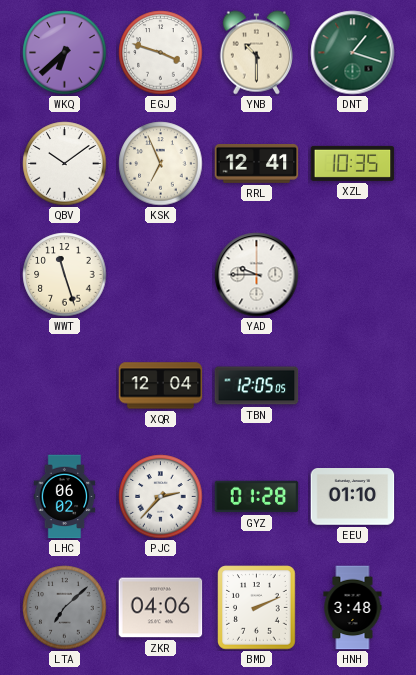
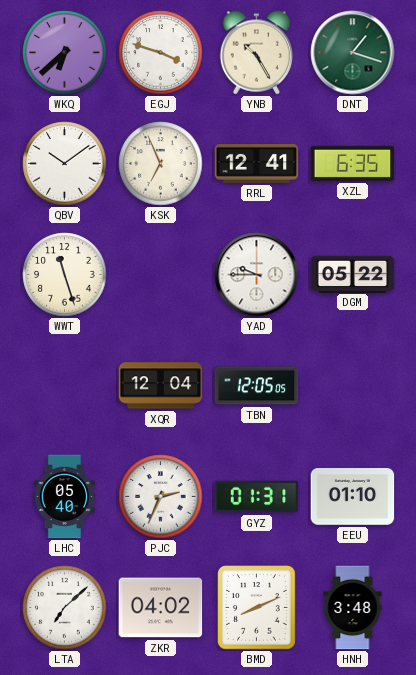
YNB: 10:30 -> 10:25
XZL: 10:35 -> 6:35
DGM: none -> 05:22
LHC: 06:02 -> 05:40
PJC: 2:37 -> 2:34
GYZ: 01:28 -> 01:31
LTA dial: grey -> white
ZKR: 04:06 -> 04:02
BMD: 2:11 -> 8:11
